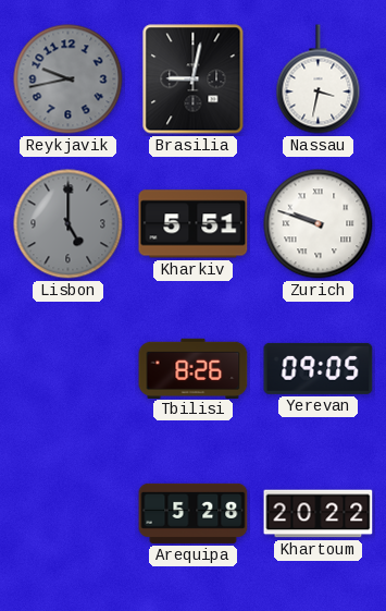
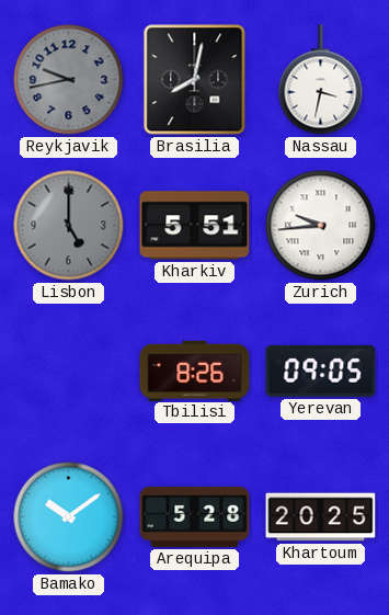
Brasilia: 9:02 -> 8:02
Zurich: 9:48 -> 9:44
Bamako: none -> 10:09
Khartoum: 20:22 -> 20:25
